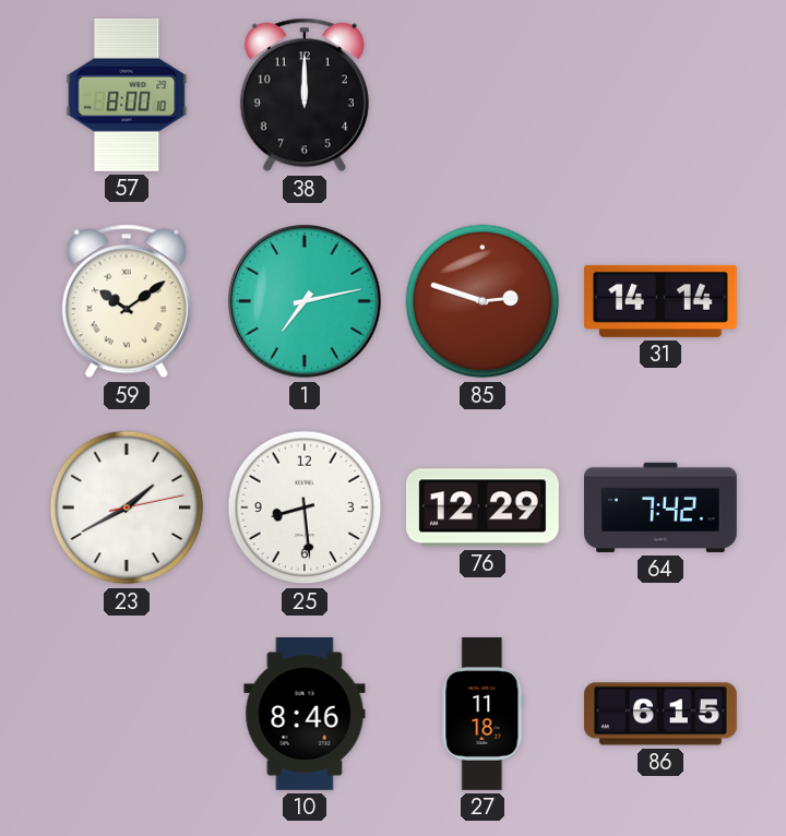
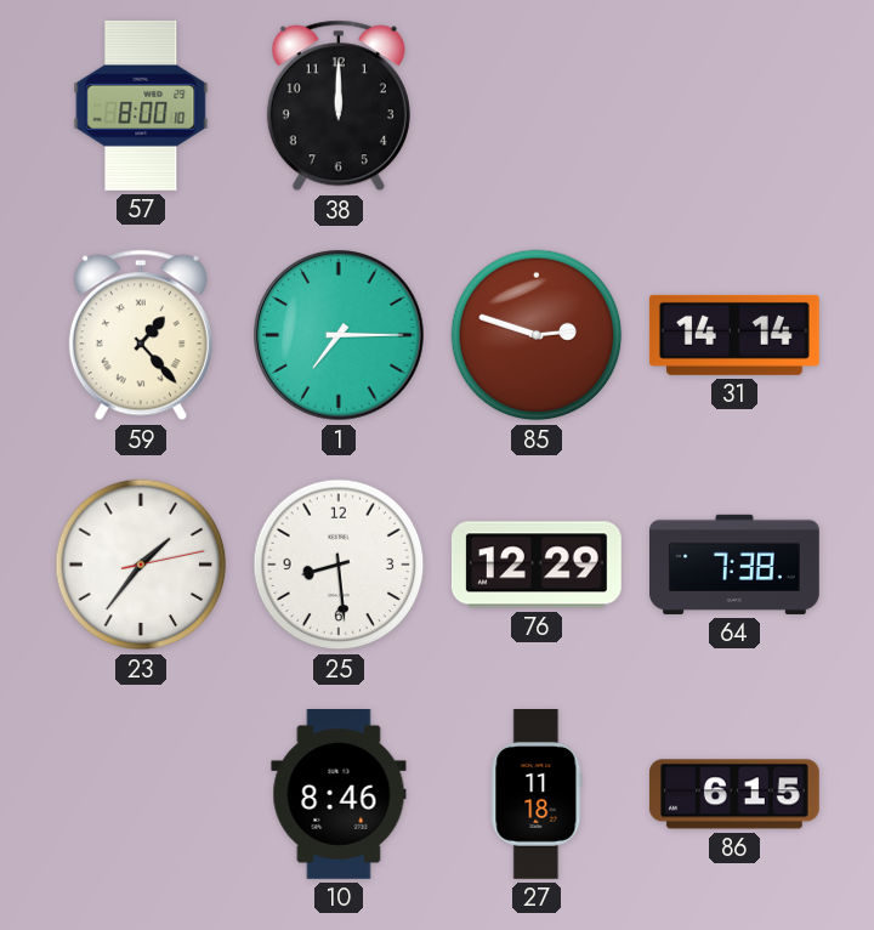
59: 10:09 -> 1:23
1: 7:13 -> 7:15
23: 1:40 -> 1:36
64: 7:42 -> 7:38
